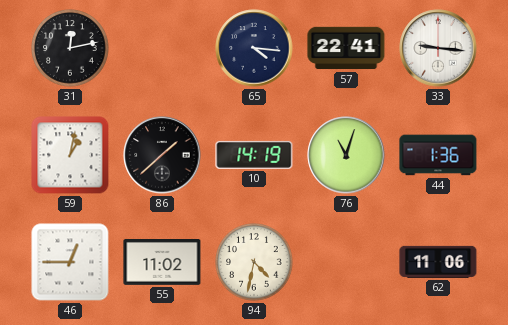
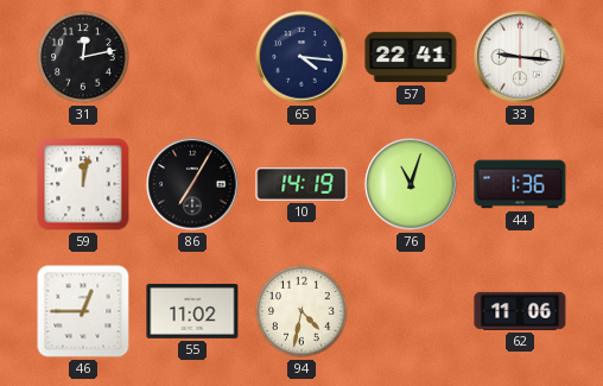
59: 1:02 -> 12:02
86: 1:38 -> 7:05
